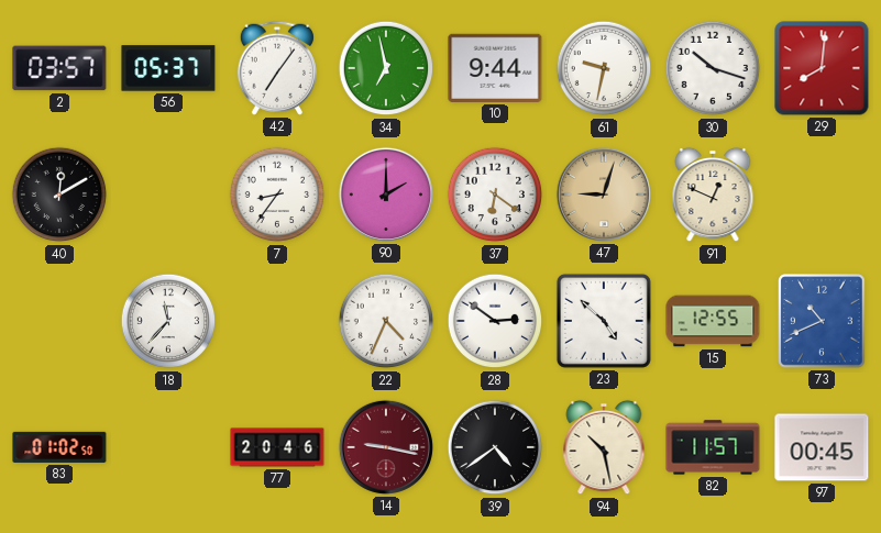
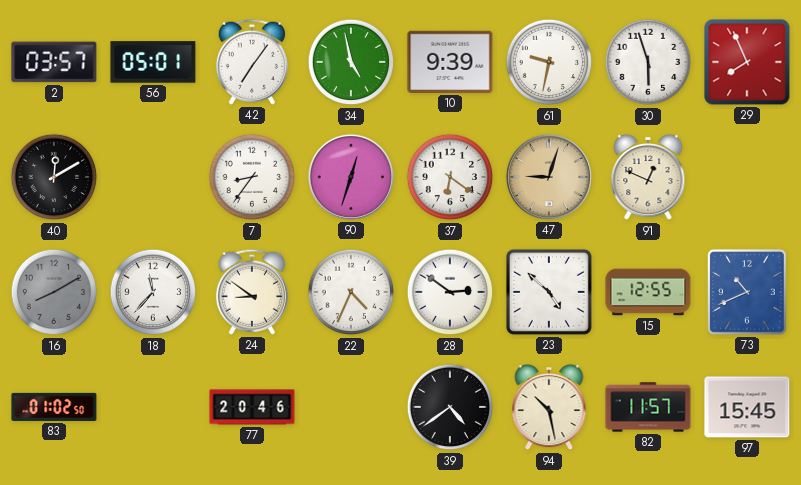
56: 05:37 -> 05:01
34: 6:58 -> 4:58
10: 9:44 -> 9:39
30: 10:18 -> 5:57
29: 8:01 -> 7:56
90: 2:00 -> 12:33
16: none -> 8:10
24: none -> 8:51
14: 9:17 -> none
97: 00:45 -> 15:45
